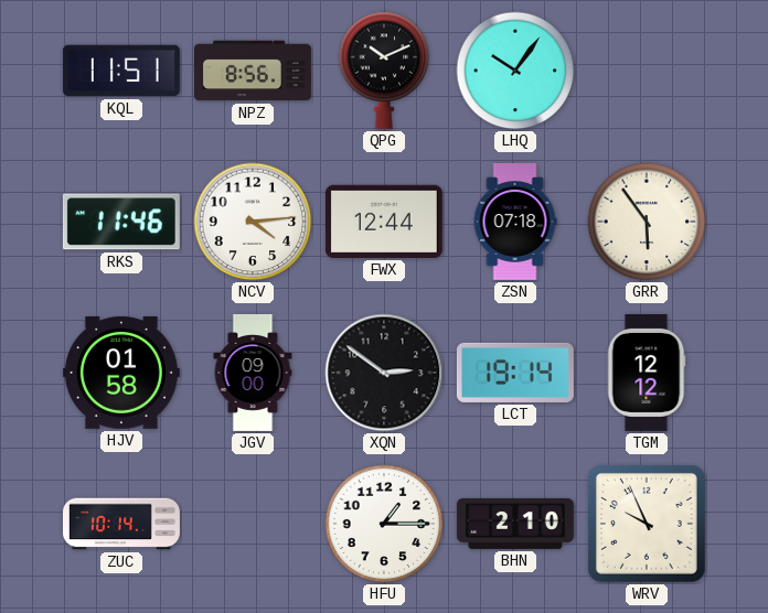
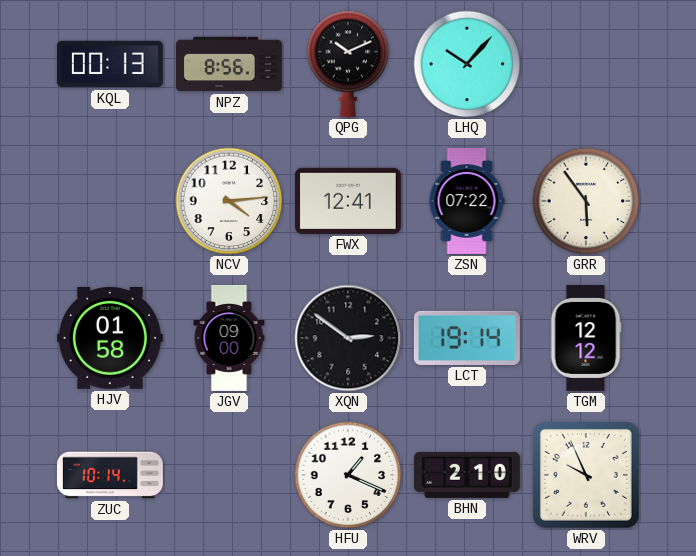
KQL: 11:51 -> 00:13
LHQ: 10:06 -> 10:07
RKS: 11:46 -> none
FWX: 12:44 -> 12:41
ZSN: 07:18 -> 07:22
HFU: 1:15 -> 1:19
